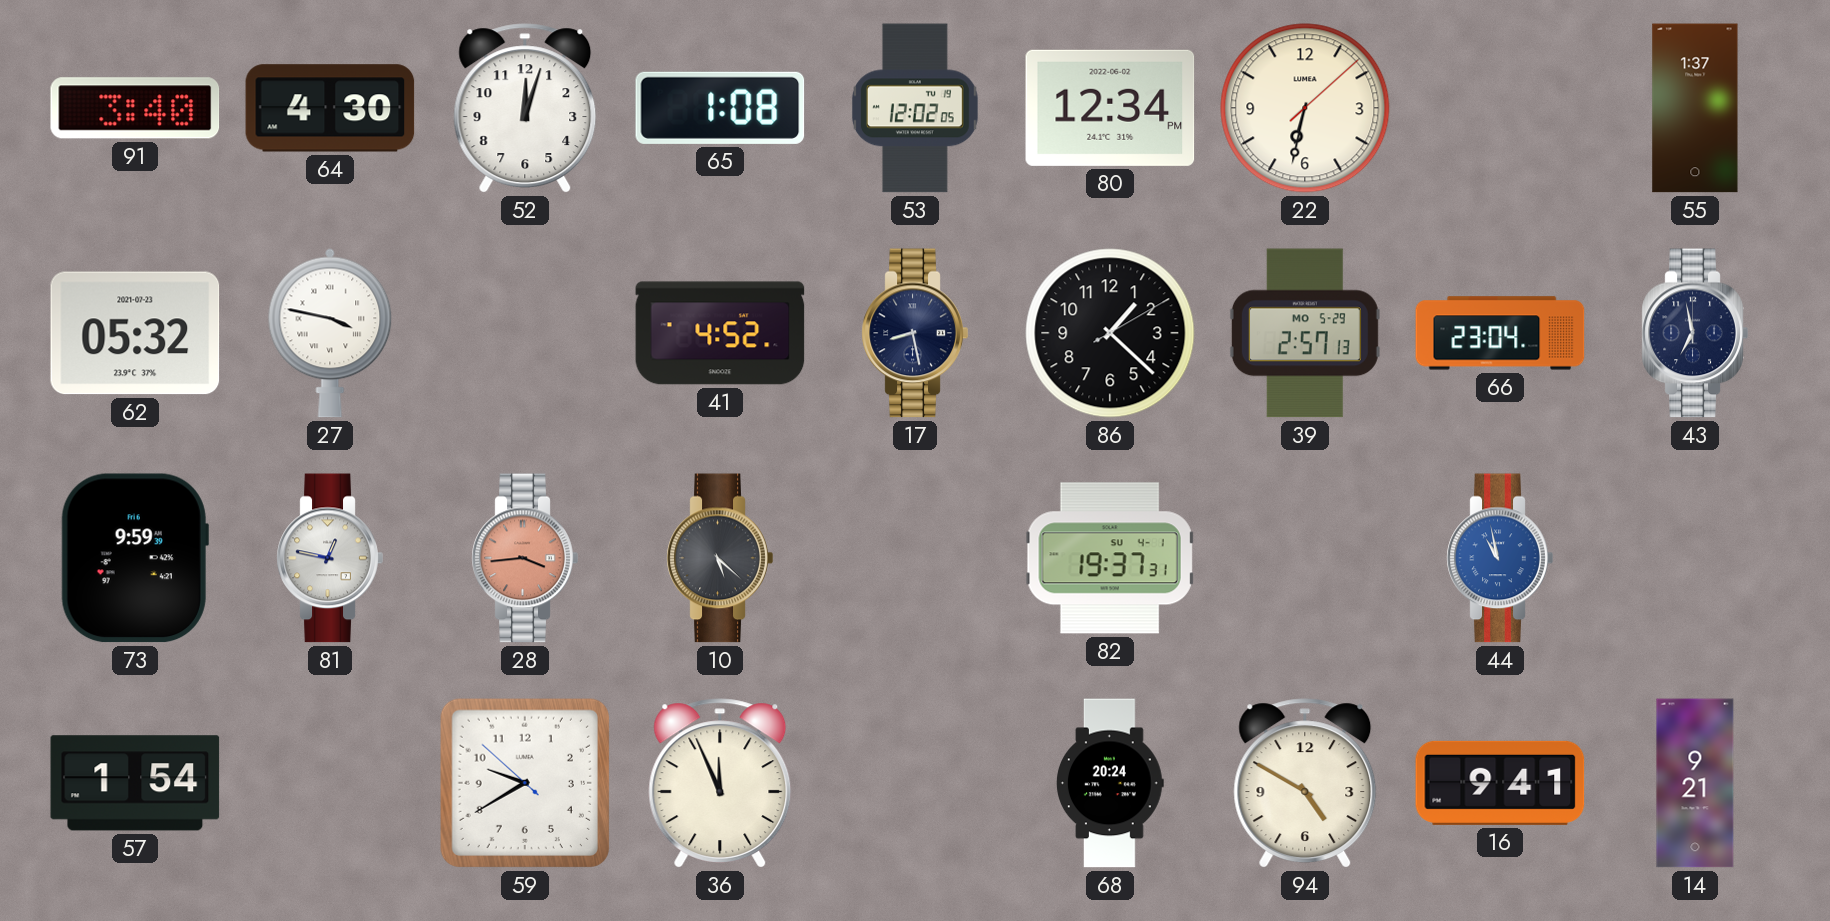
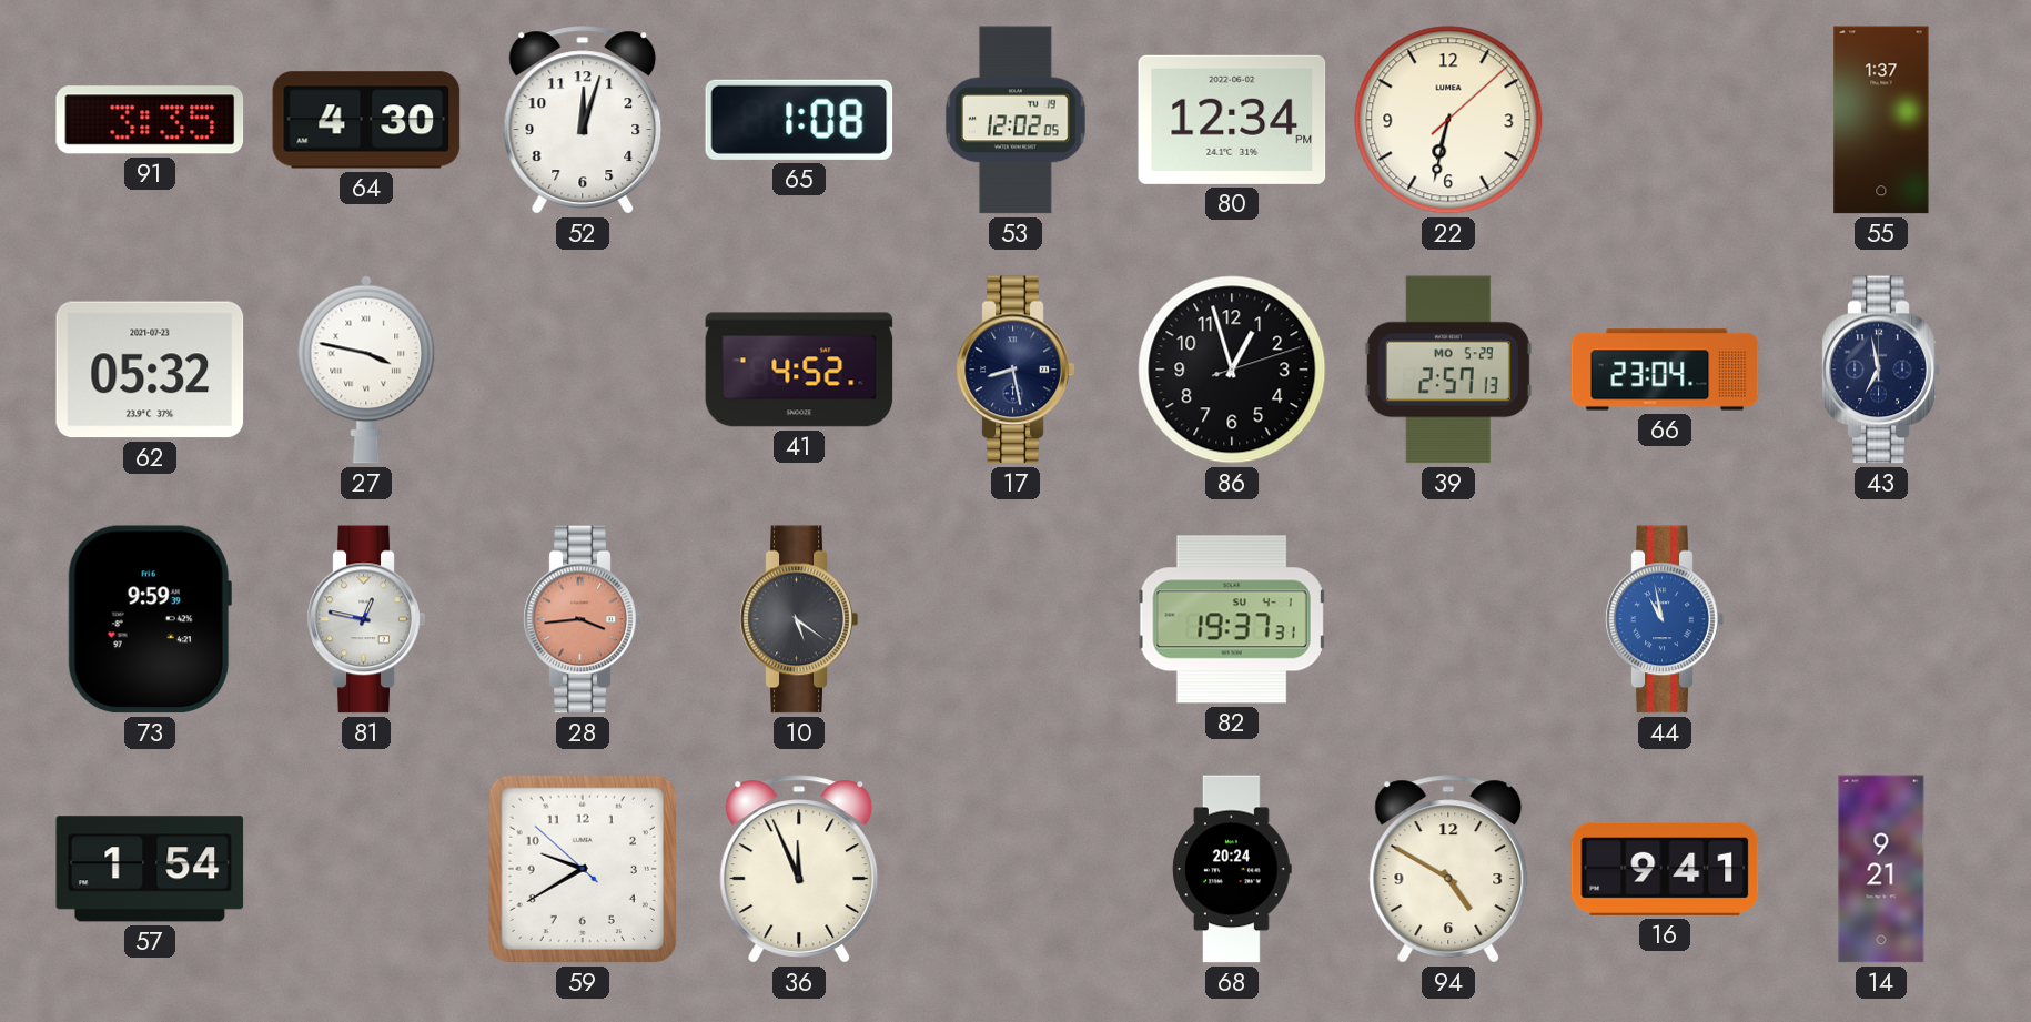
91: 3:40 -> 3:35
86: 1:22 -> 12:57
10: 5:22 -> 5:21
